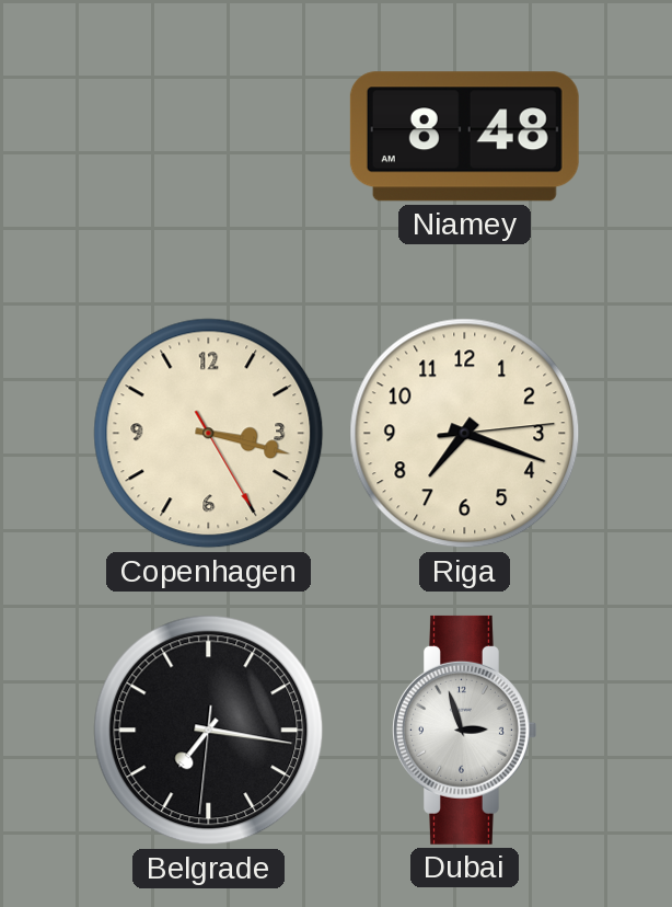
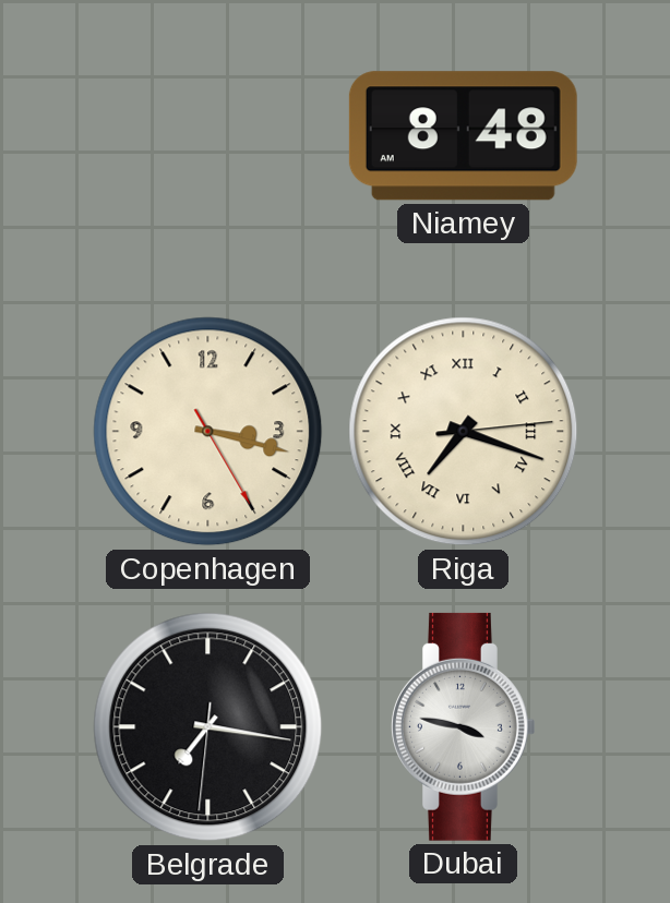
Riga numerals: Arabic -> Roman
Dubai: 2:57 -> 3:47
